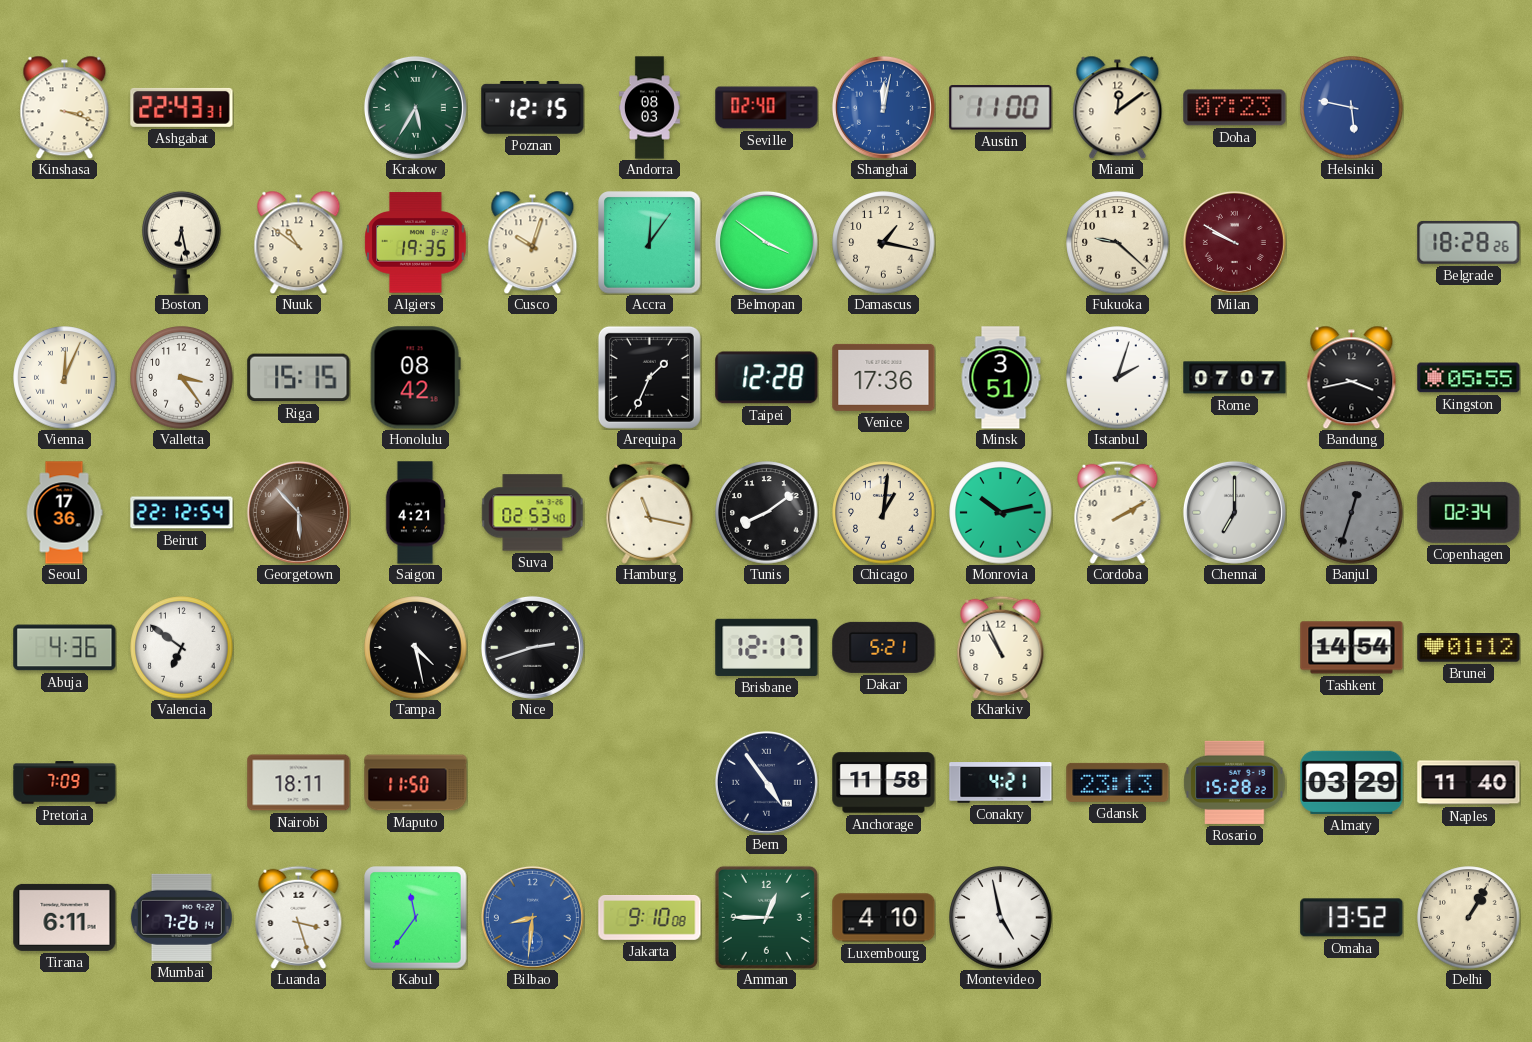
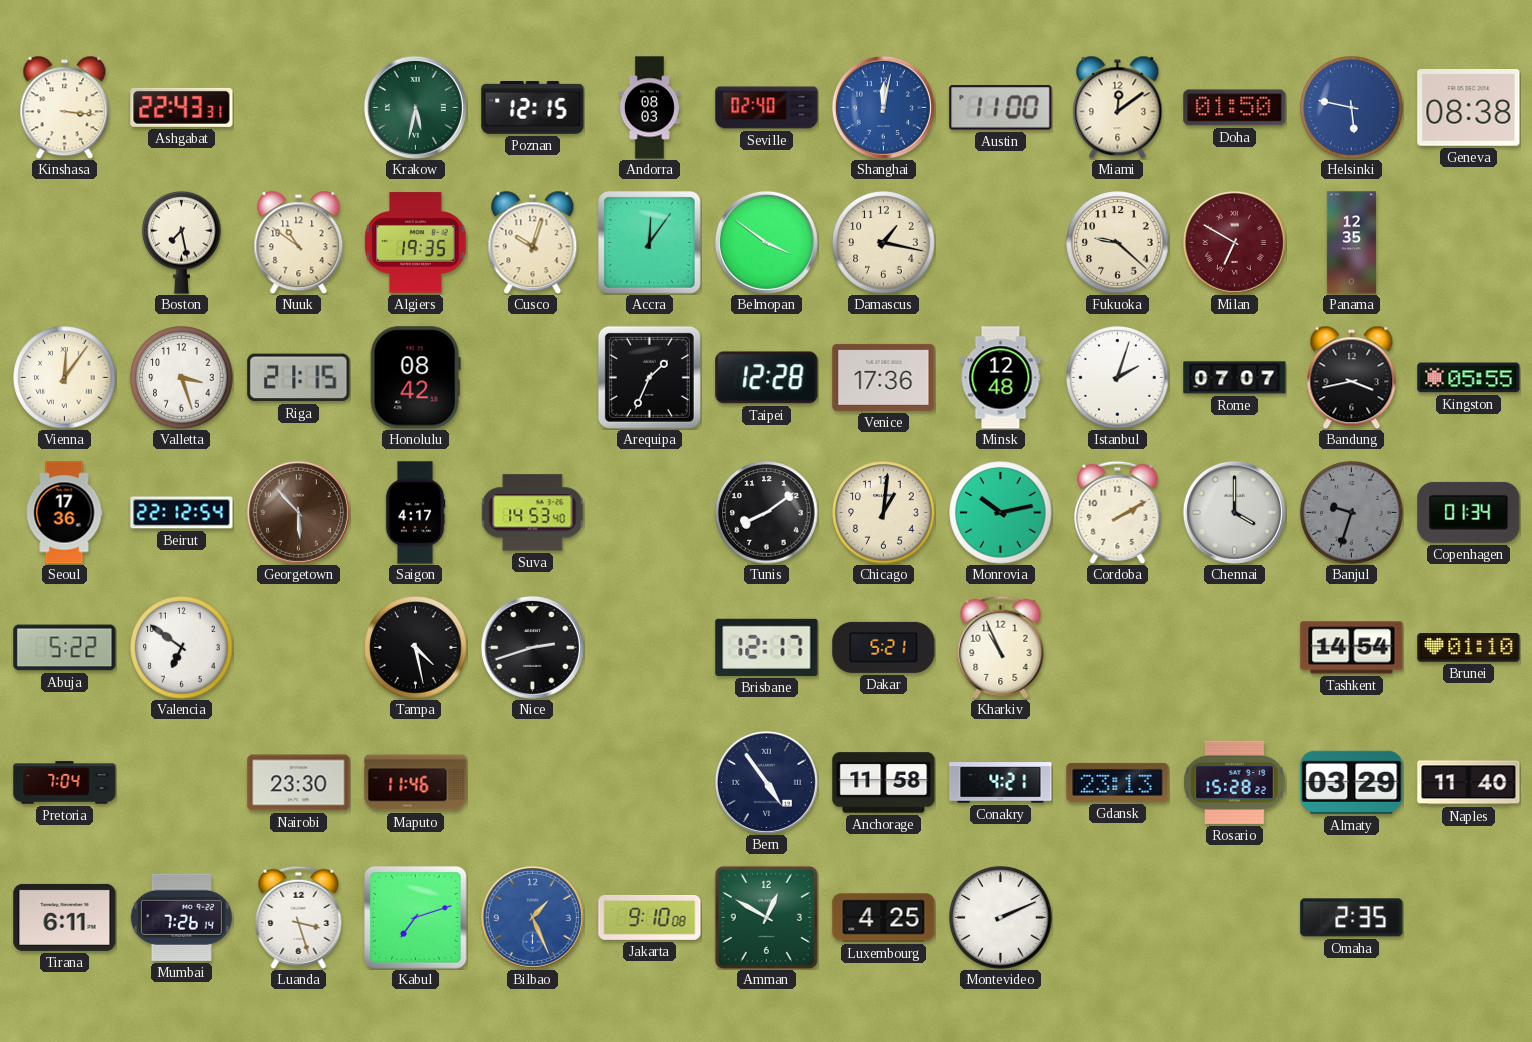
Kinshasa: 3:18 -> 3:16
Krakow: 5:35 -> 5:32
Doha: 07:23 -> 01:50
Geneva: none -> 08:38
Boston: 6:28 -> 7:28
Milan: 9:50 -> 6:50
Panama: none -> 12:35
Belgrade: 18:28 -> none
Vienna: 12:04 -> 12:06
Valletta: 3:24 -> 3:27
Riga: 15:15 -> 21:15
Minsk: 3:51 -> 12:48
Saigon: 4:21 -> 4:17
Suva: 02:53 -> 14:53
Hamburg: 11:17 -> none
Chennai: 7:00 -> 4:00
Banjul: 12:33 -> 9:33
Copenhagen: 02:34 -> 01:34
Abuja: 4:36 -> 5:22
Brunei: 01:12 -> 01:10
Pretoria: 7:09 -> 7:04
Nairobi: 18:11 -> 23:30
Maputo: 11:50 -> 11:46
Kabul: 11:36 -> 7:12
Bilbao: 8:31 -> 1:26
Amman: 12:45 -> 12:50
Luxembourg: 4:10 -> 4:25
Montevideo: 4:58 -> 2:11
Omaha: 13:52 -> 2:35
Delhi: 1:05 -> none
